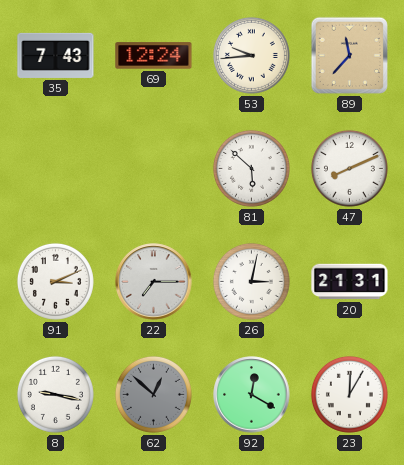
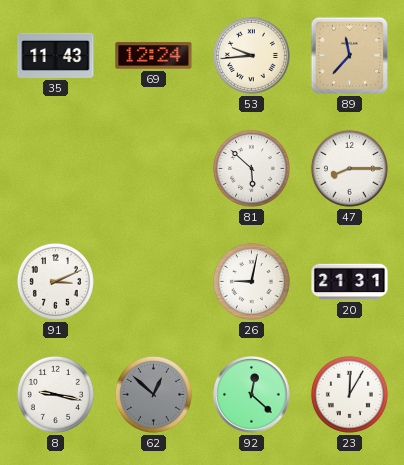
35: 7:43 -> 11:43
47: 8:11 -> 8:15
22: 7:15 -> none
26: 3:02 -> 9:02
92: 12:20 -> 12:22
